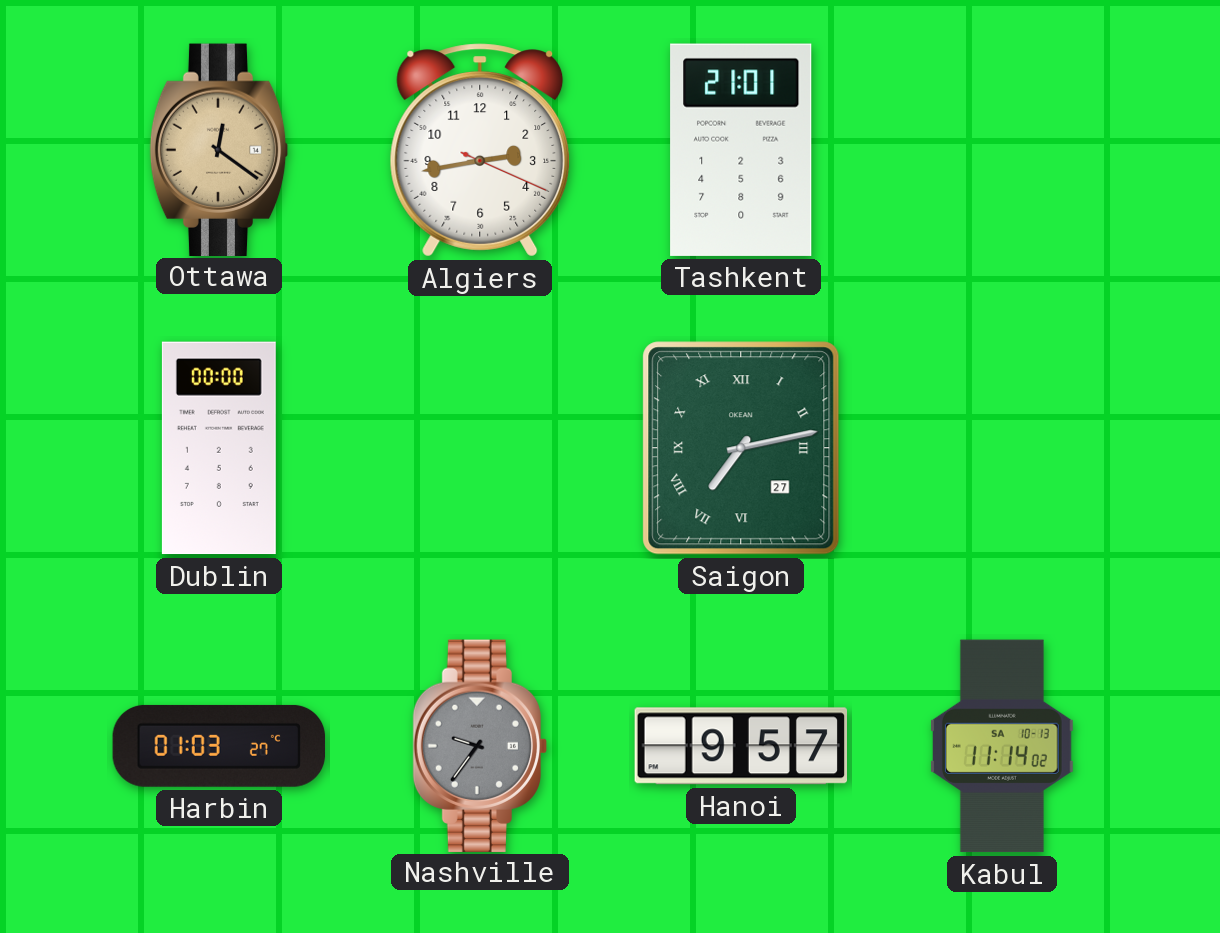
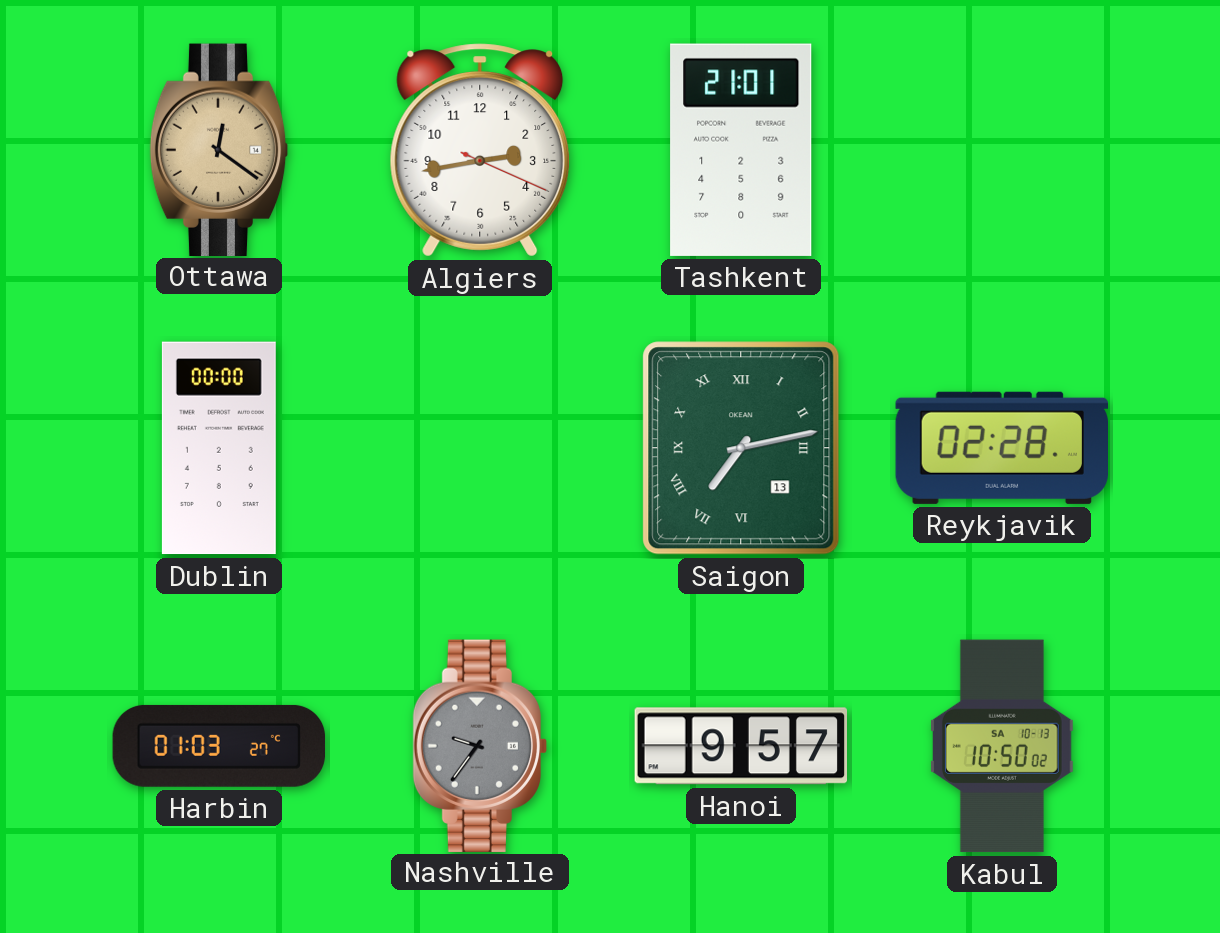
Saigon date: 27 -> 13
Reykjavik: none -> 02:28
Kabul: 11:14 -> 10:50
